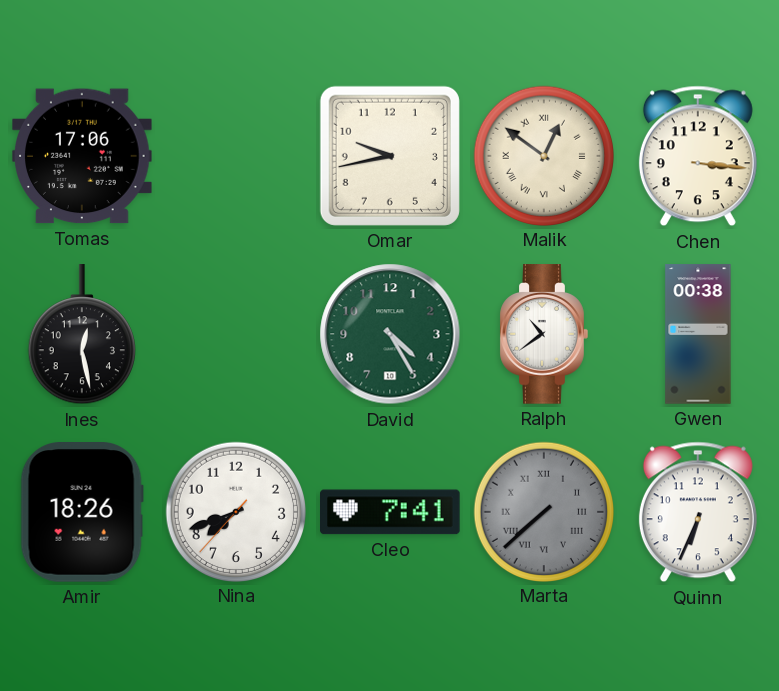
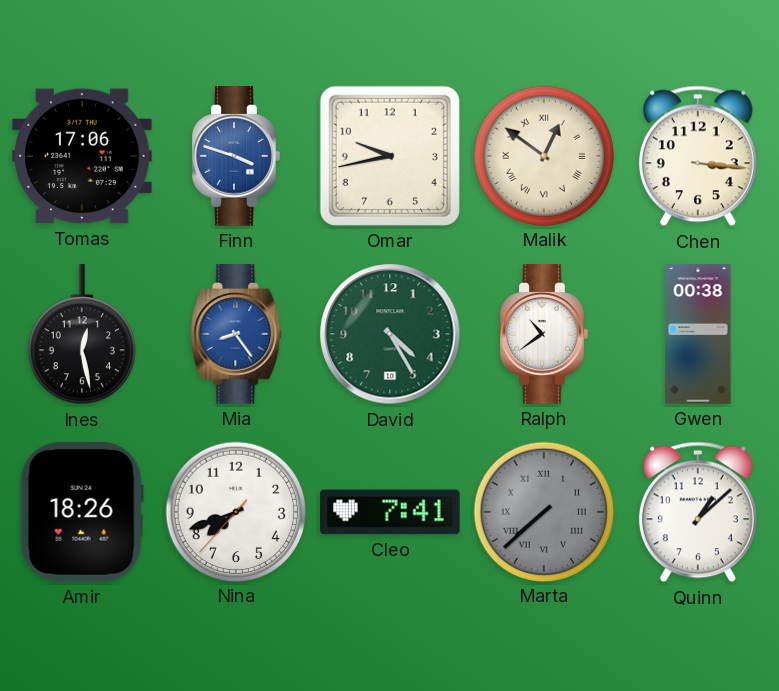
Finn: none -> 3:48
Mia: none -> 8:24
Quinn: 6:34 -> 1:08
